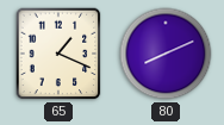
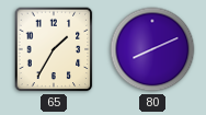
65: 1:19 -> 1:35
